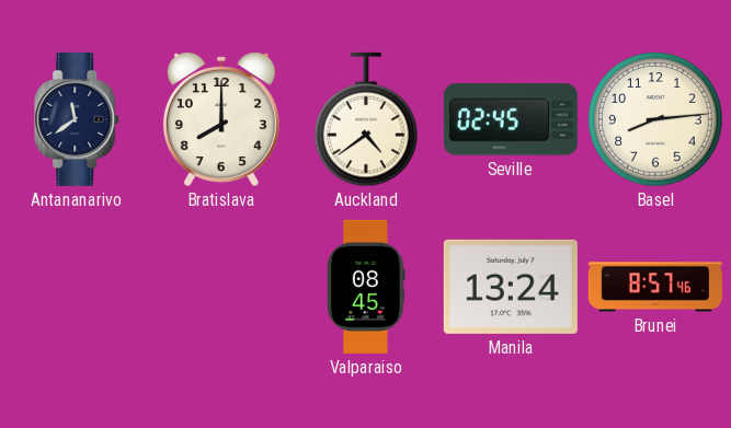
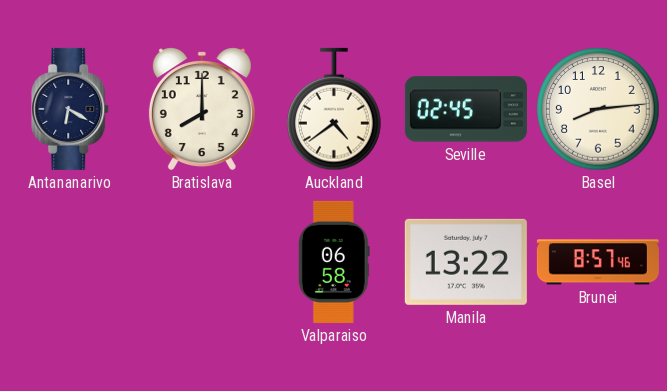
Antananarivo: 11:39 -> 6:20
Valparaiso: 08:45 -> 06:58
Manila: 13:24 -> 13:22
